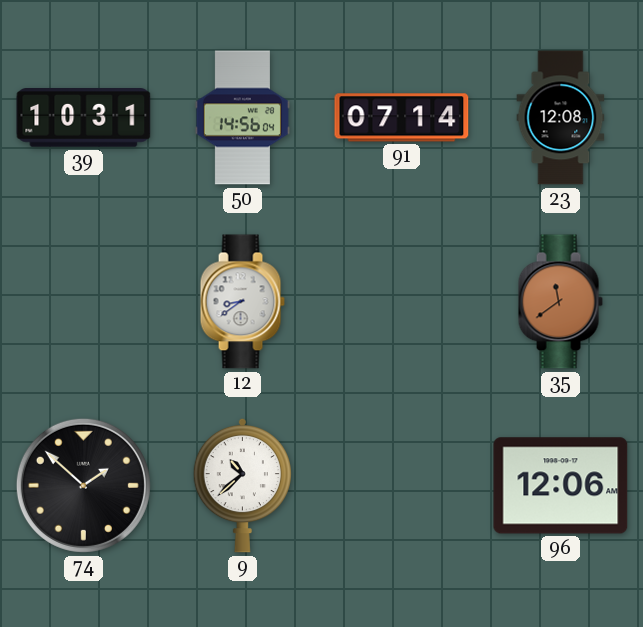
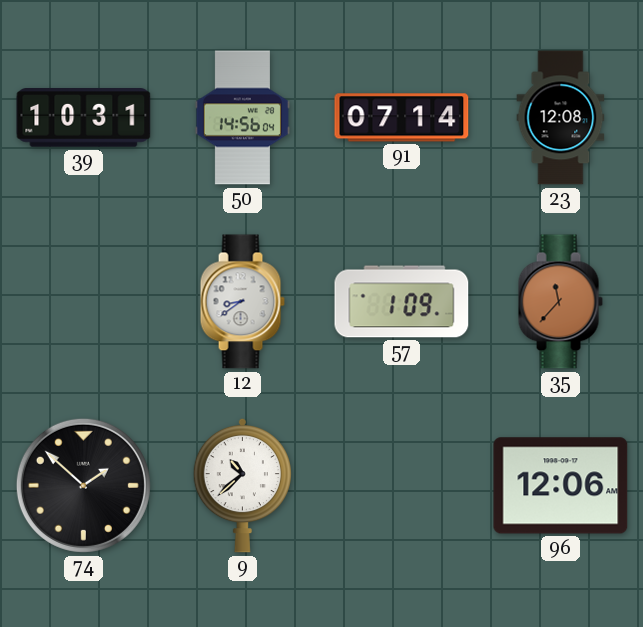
57: none -> 1:09
35: 11:39 -> 11:37
